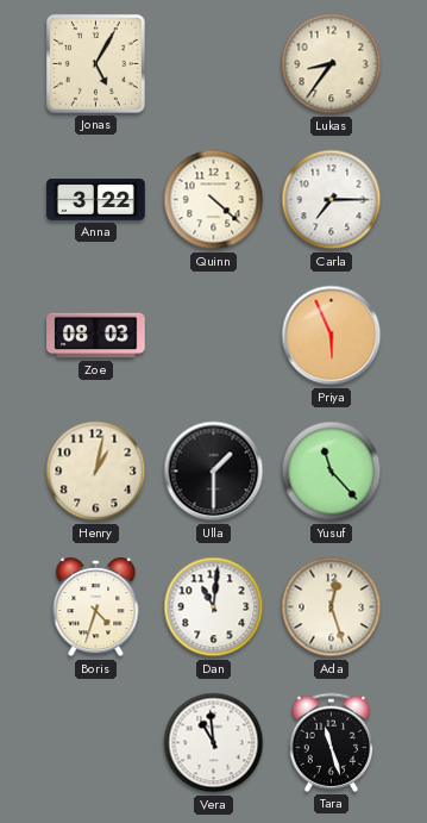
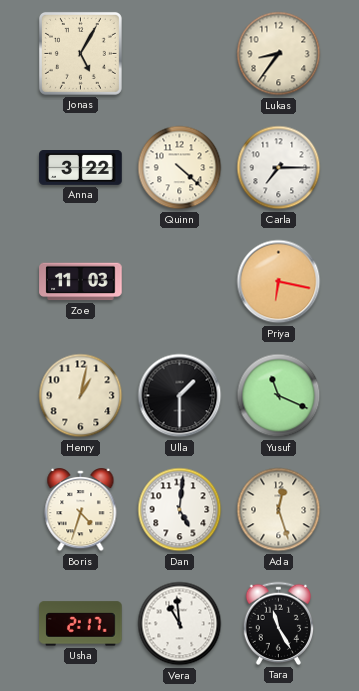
Zoe: 08:03 -> 11:03
Priya: 5:56 -> 6:17
Yusuf: 11:23 -> 11:19
Dan: 11:01 -> 5:01
Usha: none -> 2:17
Tara: 11:27 -> 11:25
